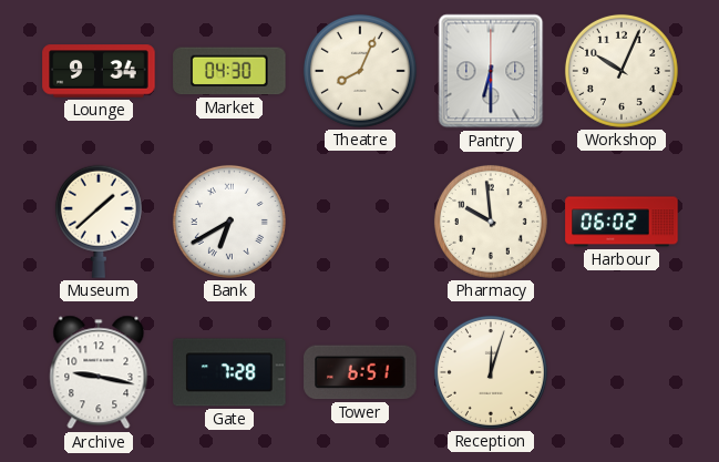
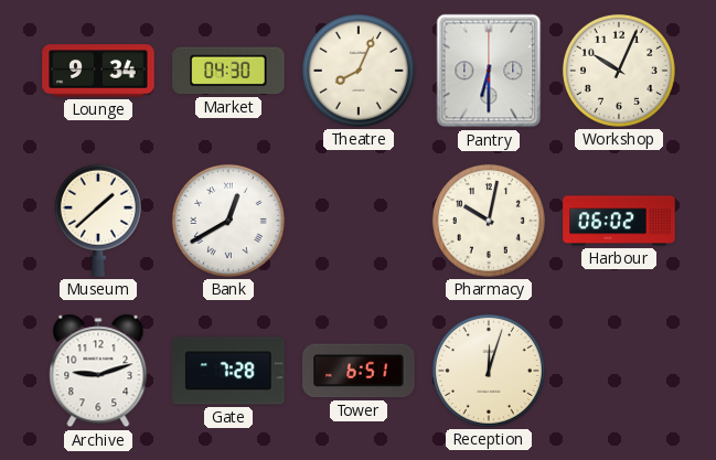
Bank: 6:40 -> 12:40
Pharmacy: 9:59 -> 10:02
Archive: 9:17 -> 9:12
